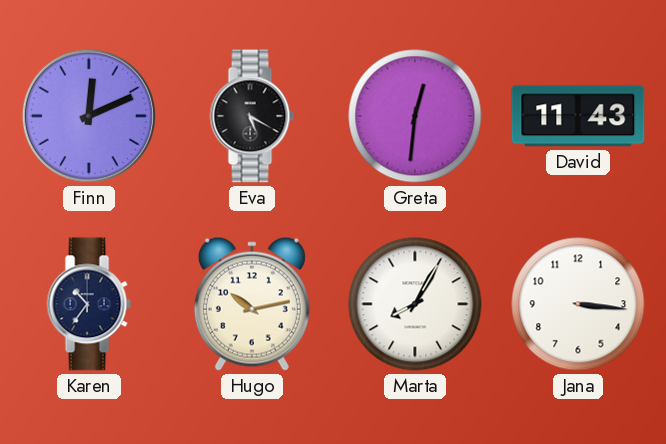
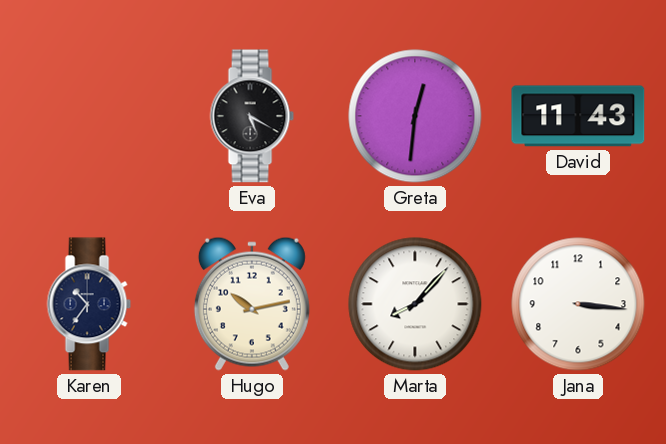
Finn: 12:11 -> none
Marta: 8:05 -> 8:07
